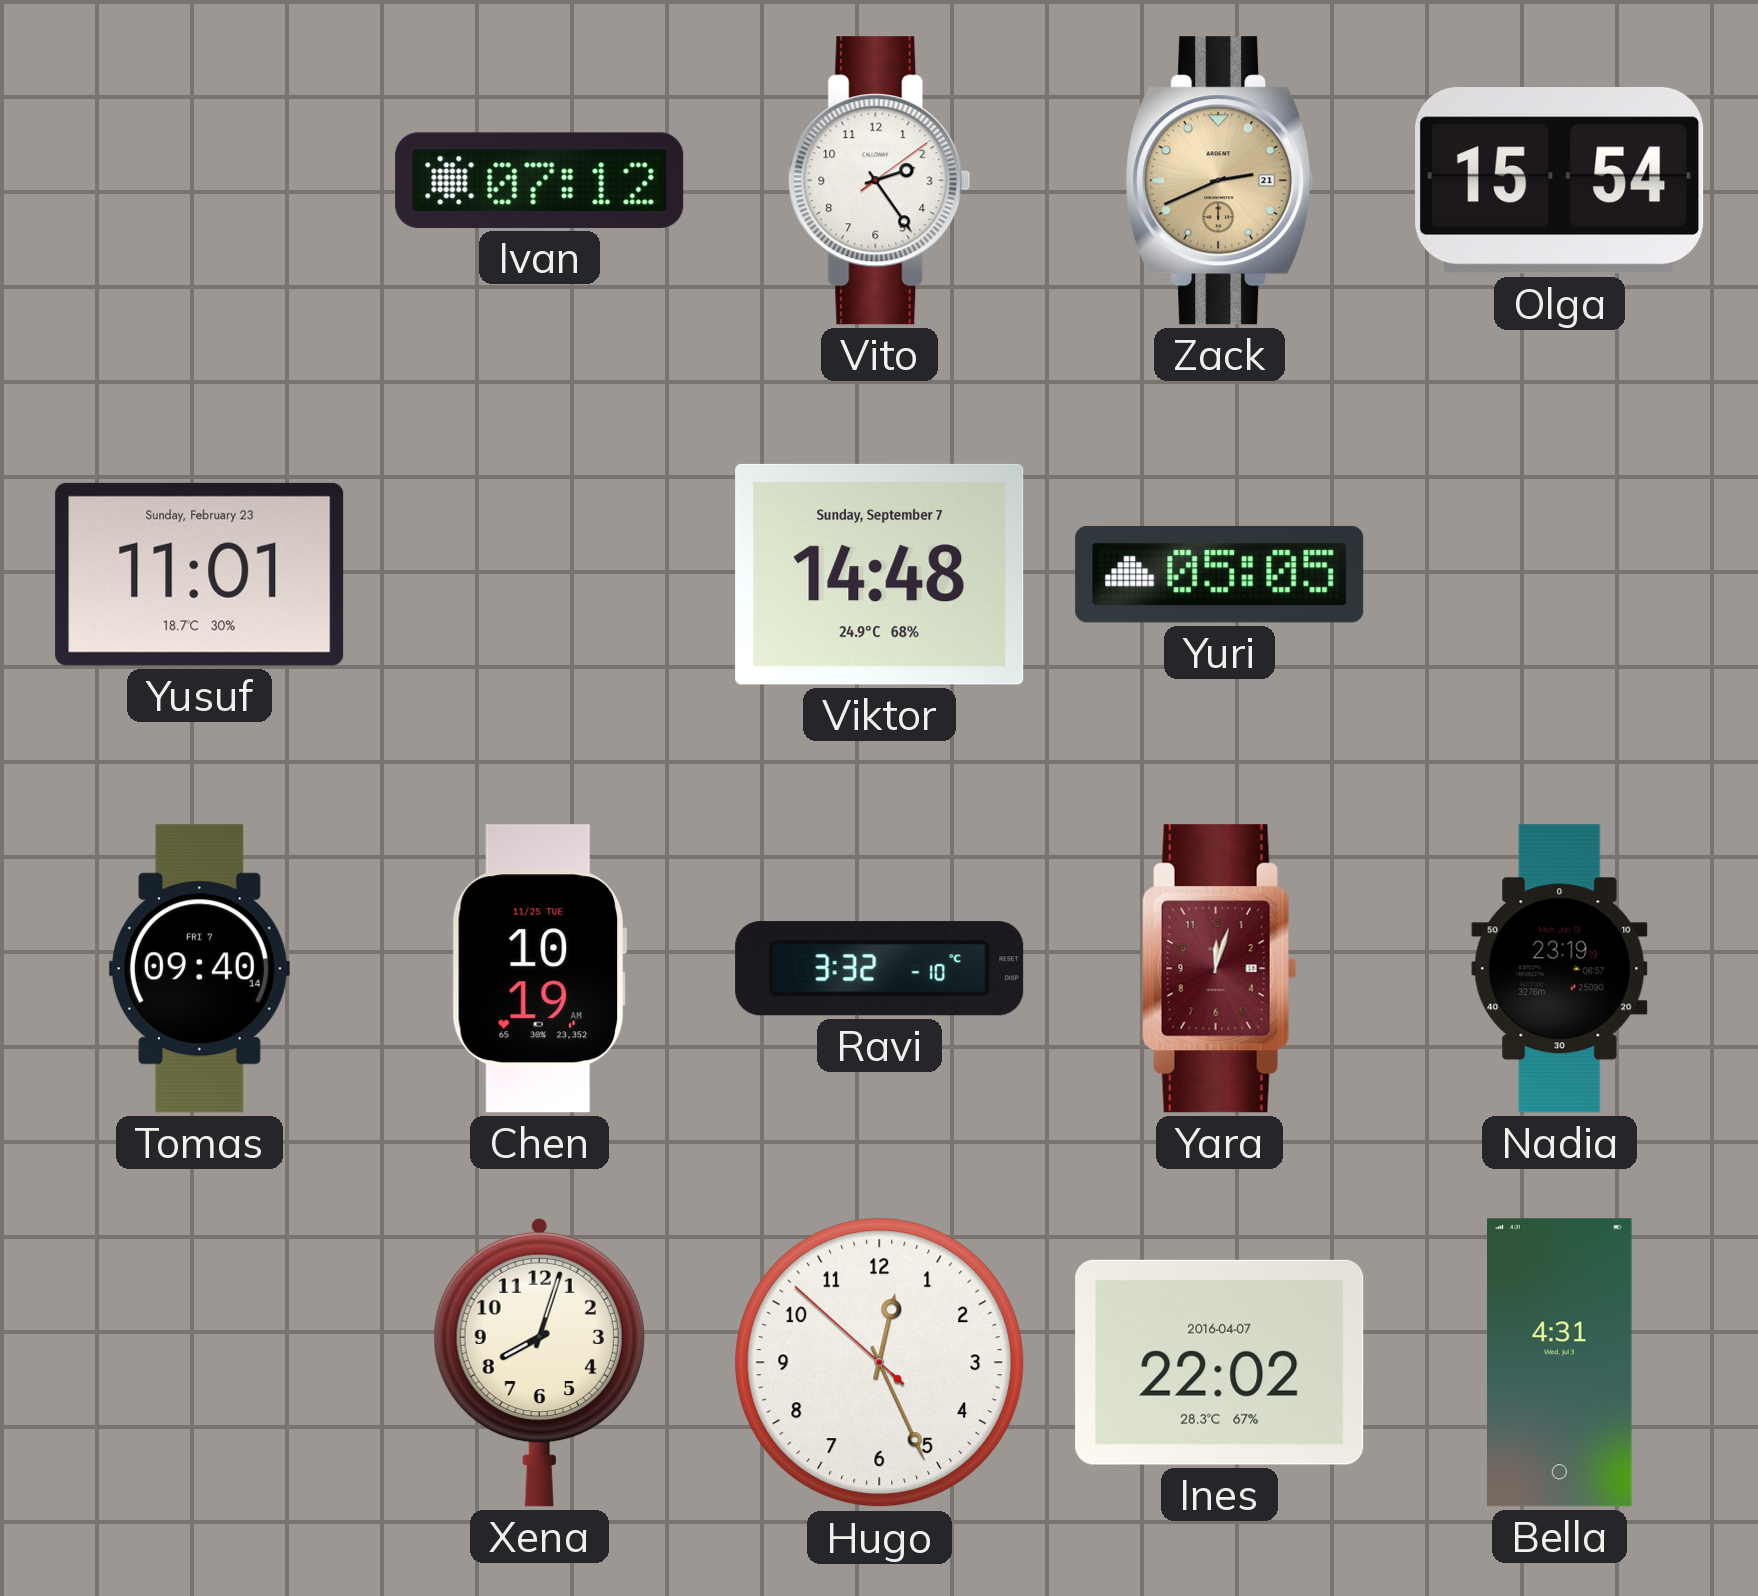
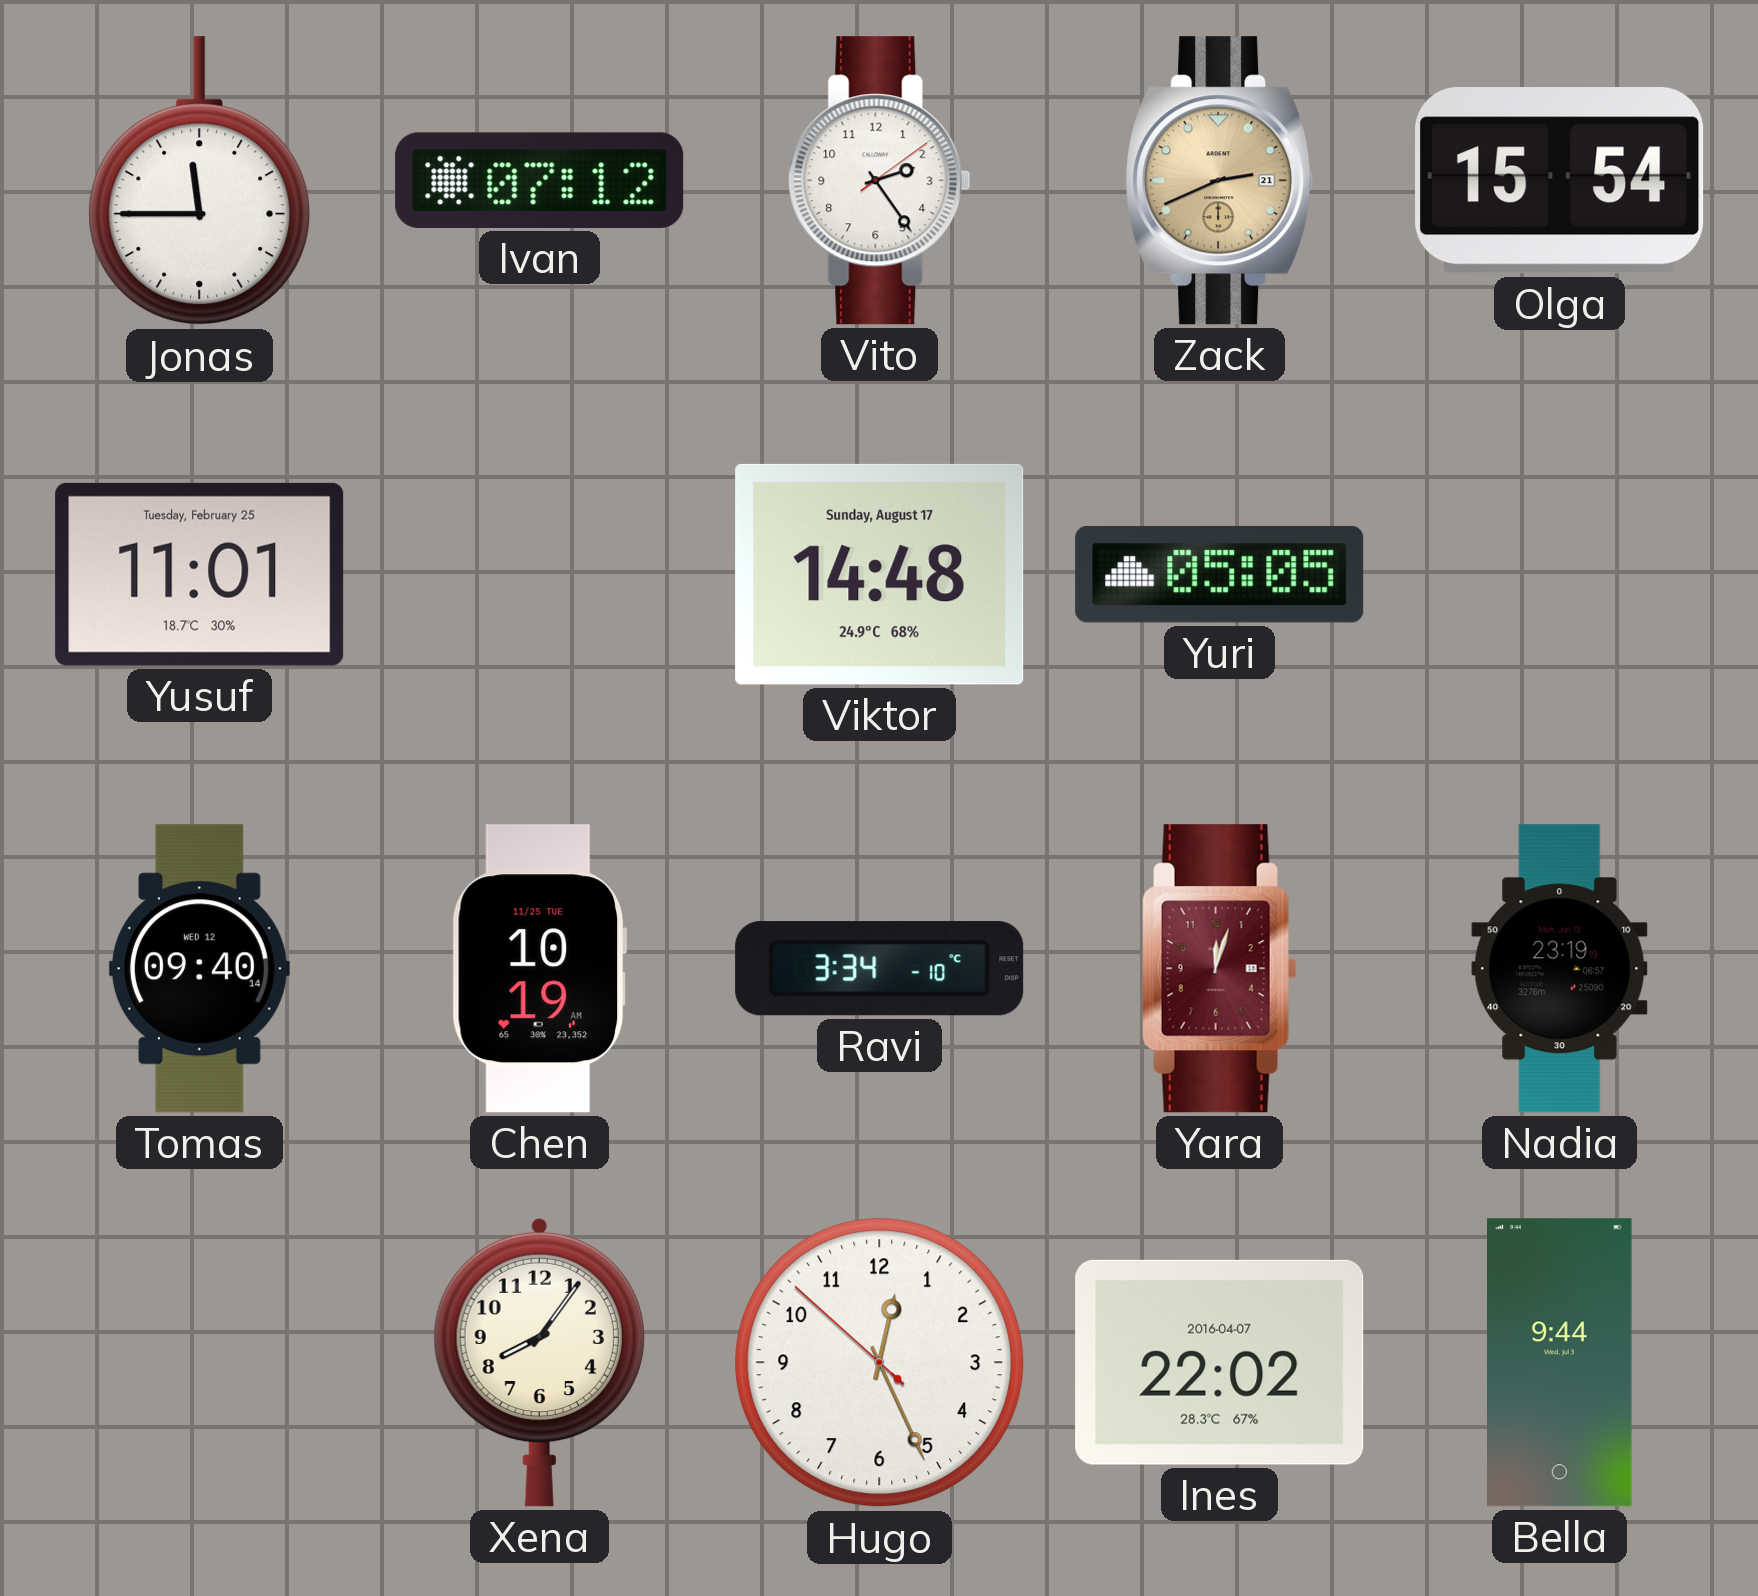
Jonas: none -> 11:45
Yusuf date: Sunday, February 23 -> Tuesday, February 25
Viktor date: Sunday, September 7 -> Sunday, August 17
Tomas date: FRI 7 -> WED 12
Ravi: 3:32 -> 3:34
Xena: 8:03 -> 8:06
Bella: 4:31 -> 9:44
